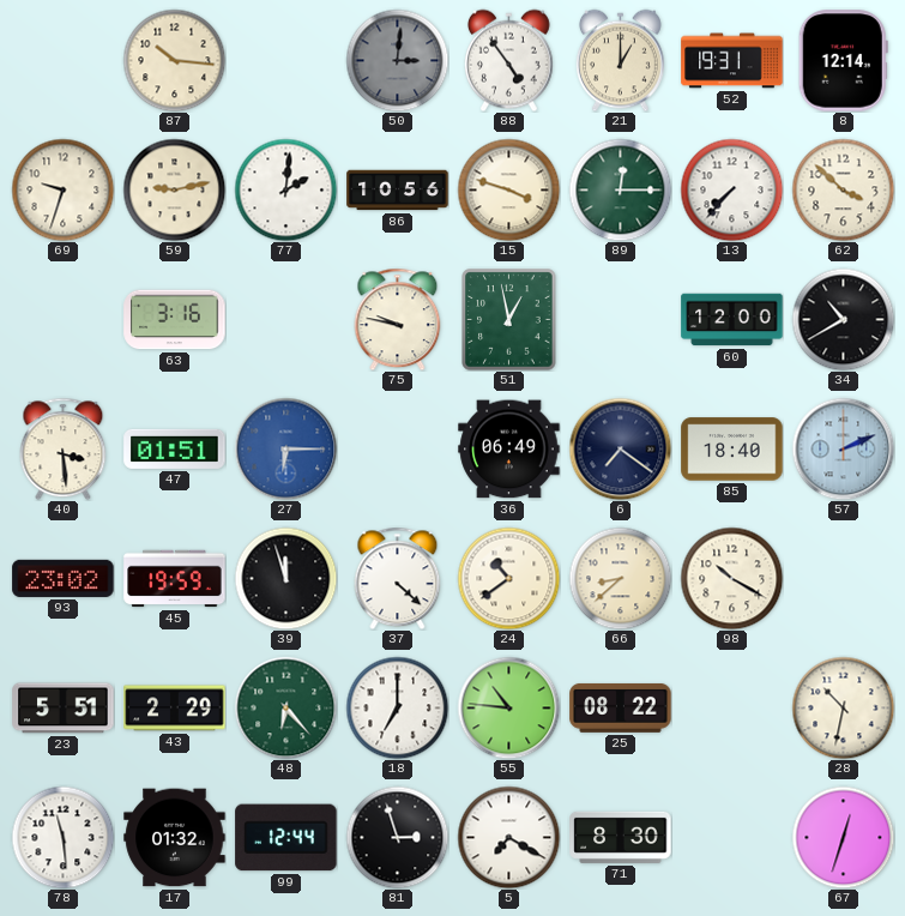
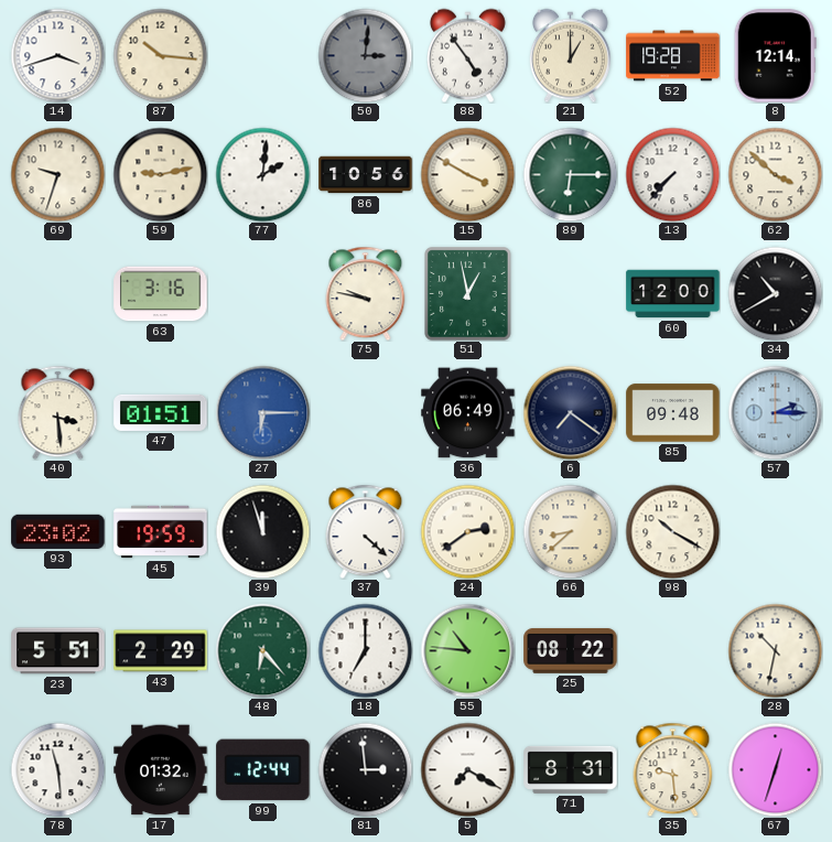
14: none -> 3:42
52: 19:31 -> 19:28
15: 3:48 -> 3:50
89: 12:15 -> 6:15
85: 18:40 -> 09:48
57: 2:11 -> 2:15
24: 10:39 -> 2:39
81: 2:57 -> 2:59
71: 8:30 -> 8:31
35: none -> 9:29
